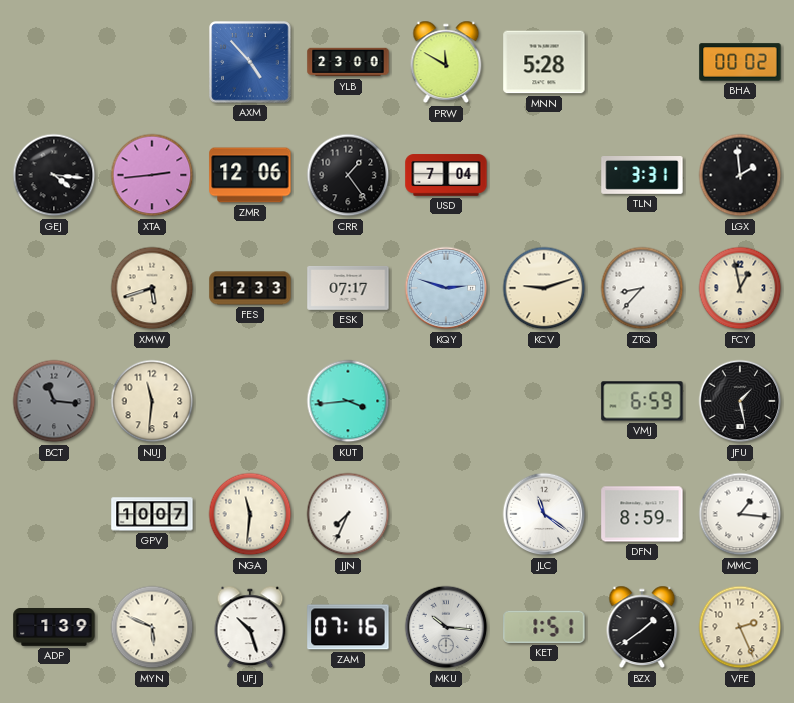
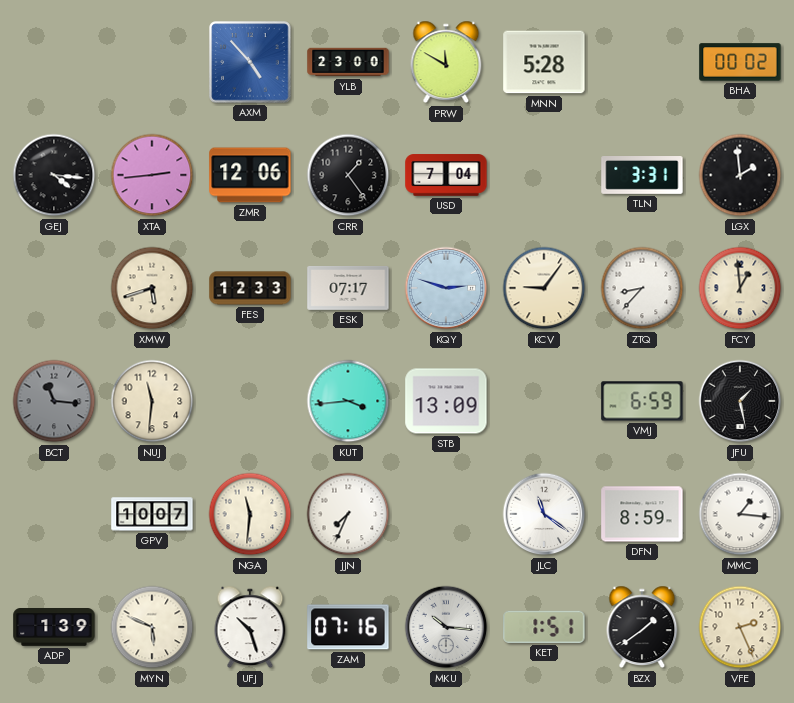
KCV: 9:12 -> 9:06
FCY: 12:58 -> 12:59
STB: none -> 13:09
